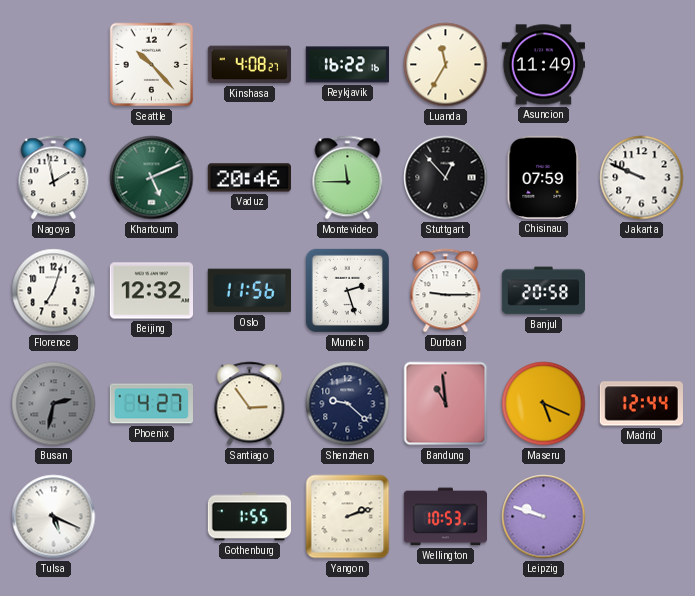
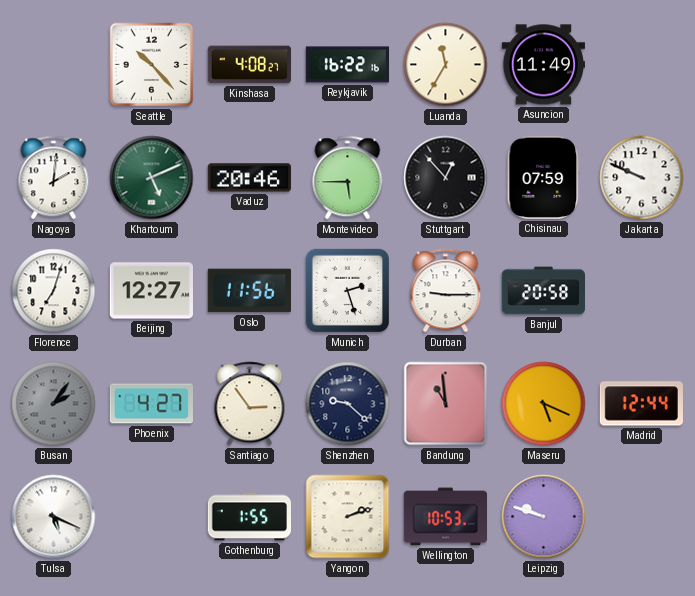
Nagoya: 1:58 -> 2:01
Montevideo: 11:45 -> 5:45
Beijing: 12:32 -> 12:27
Busan: 2:32 -> 2:06
